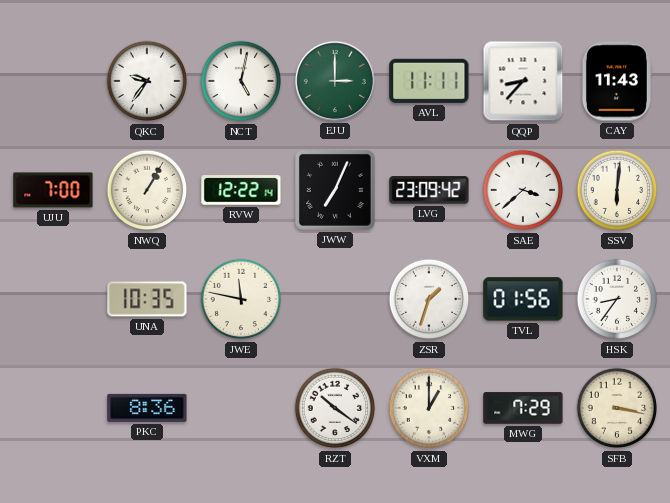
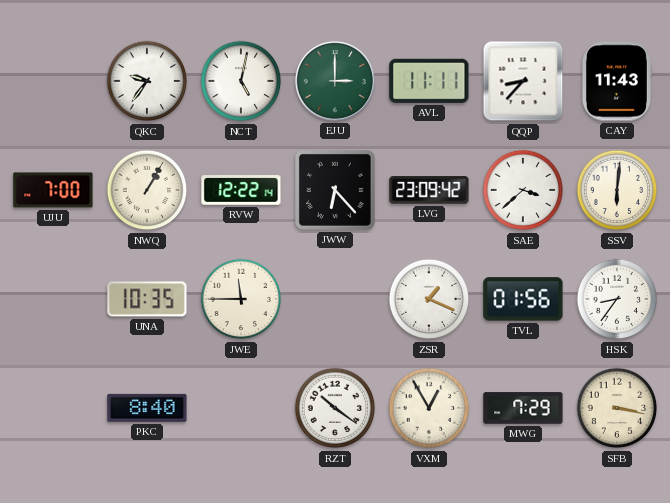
JWW: 7:04 -> 6:23
JWE: 11:47 -> 11:45
ZSR: 1:33 -> 1:19
PKC: 8:36 -> 8:40
VXM: 1:00 -> 12:55
